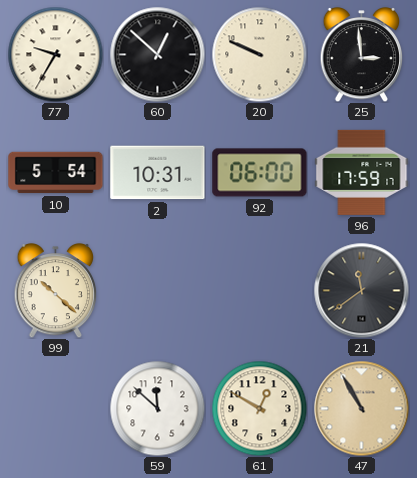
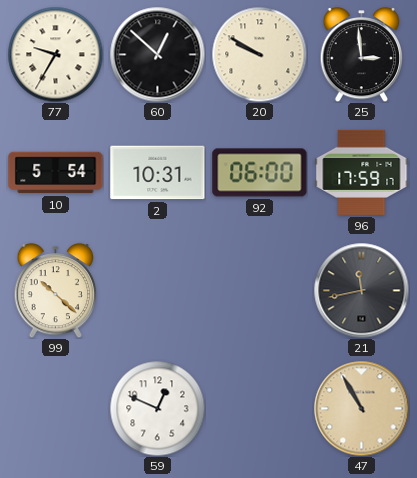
20: 9:49 -> 9:50
21: 11:39 -> 11:43
59: 11:52 -> 12:49
61: 12:50 -> none
